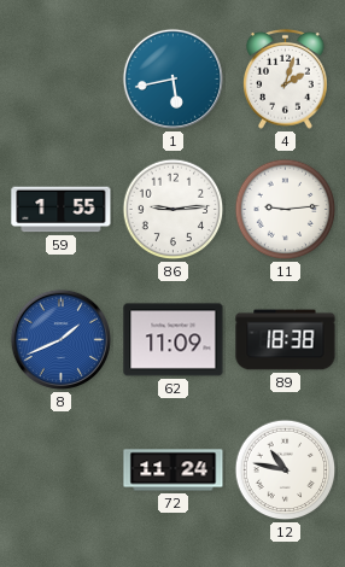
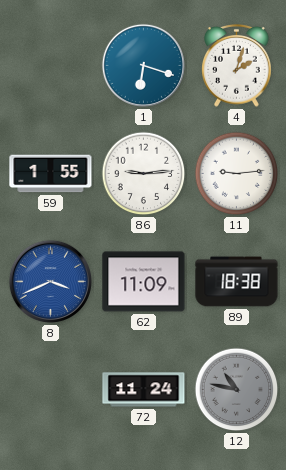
1: 5:43 -> 6:18
8: 1:41 -> 3:41
12 dial: white -> grey
